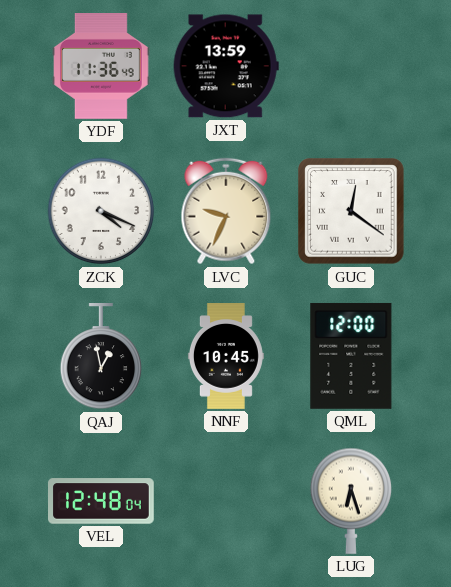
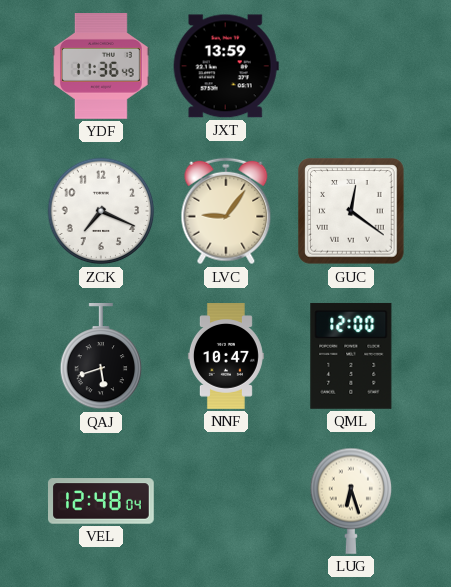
ZCK: 4:19 -> 7:19
LVC: 9:34 -> 9:06
QAJ: 12:58 -> 5:42
NNF: 10:45 -> 10:47
